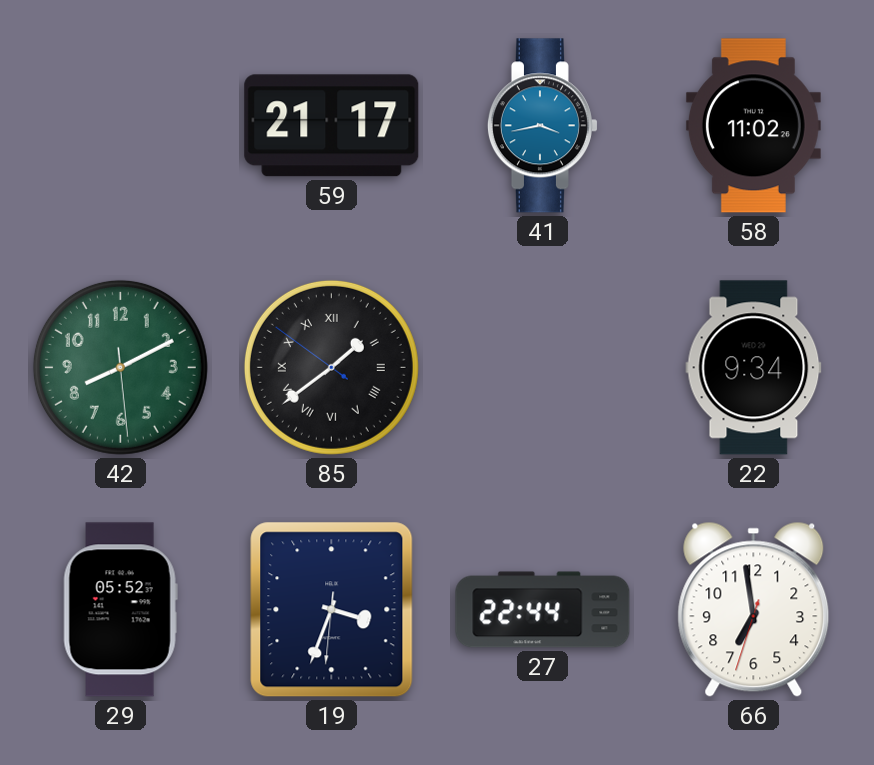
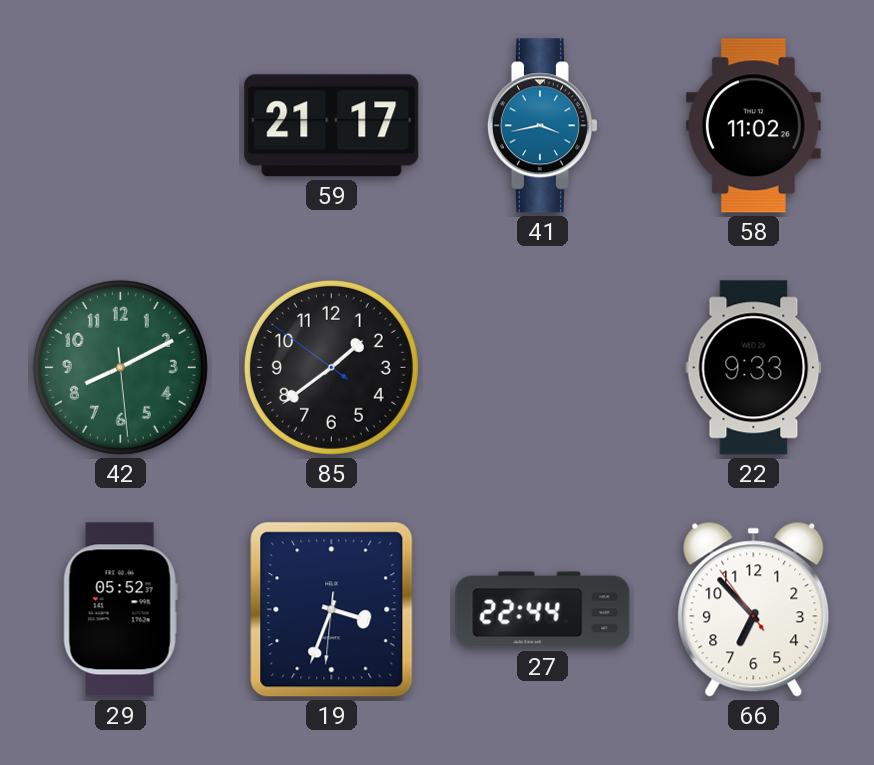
85 numerals: Roman -> Arabic
22: 9:34 -> 9:33
66: 6:58 -> 6:52
